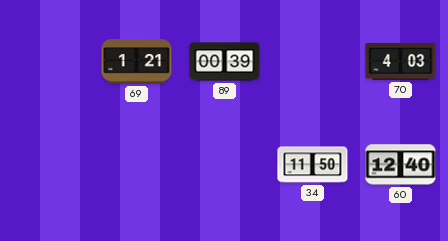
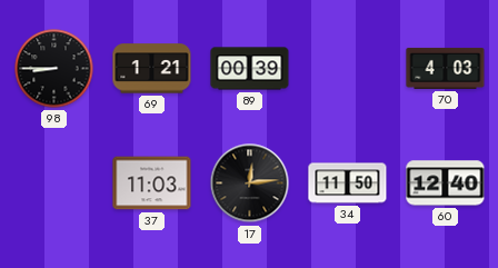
98: none -> 8:45
37: none -> 11:03
17: none -> 12:14
